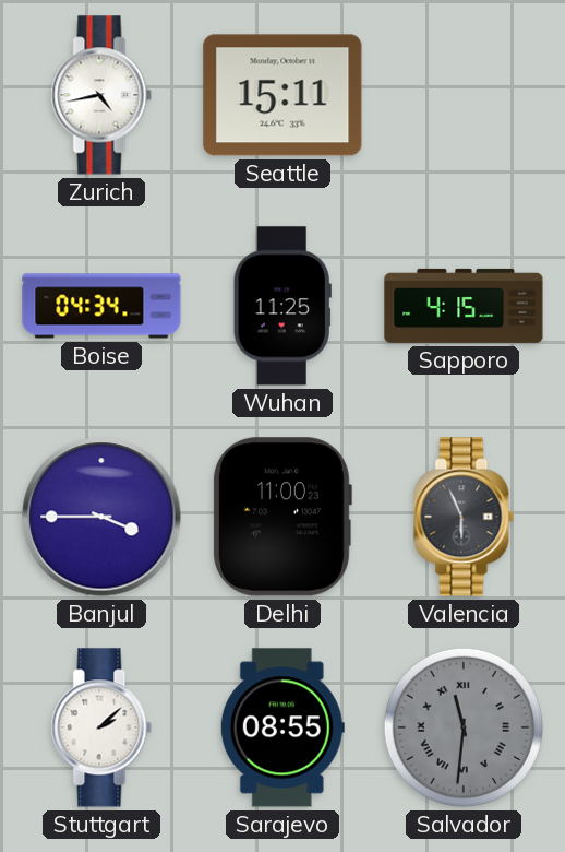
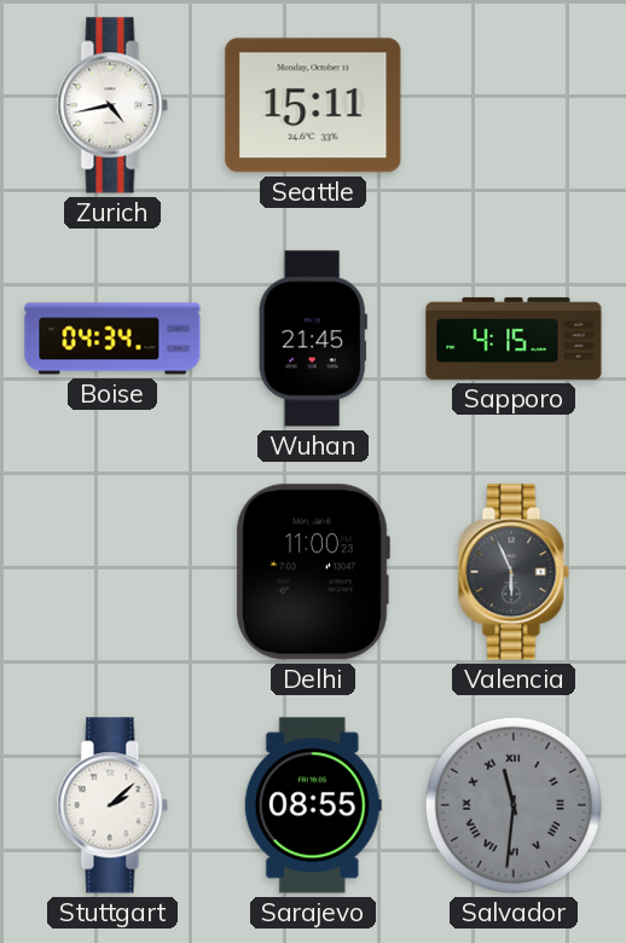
Wuhan: 11:25 -> 21:45
Banjul: 3:45 -> none
